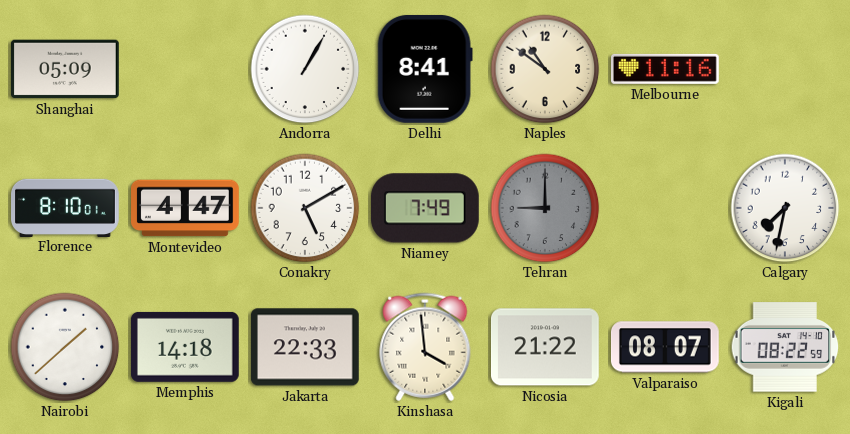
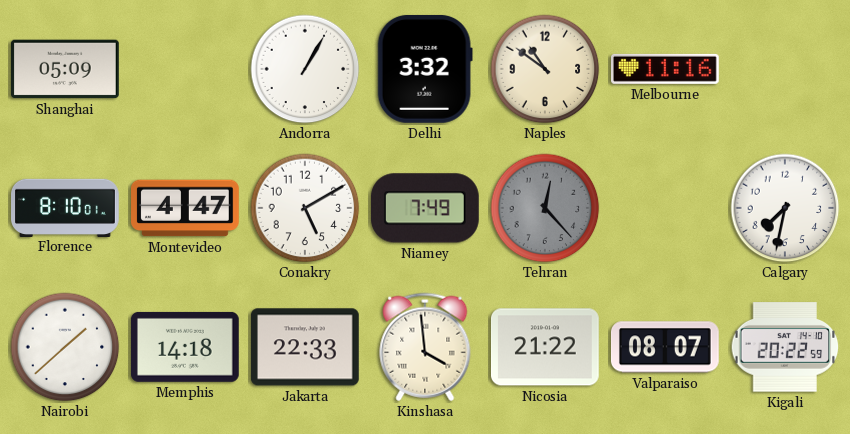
Delhi: 8:41 -> 3:32
Tehran: 9:00 -> 12:23
Kigali: 08:22 -> 20:22
